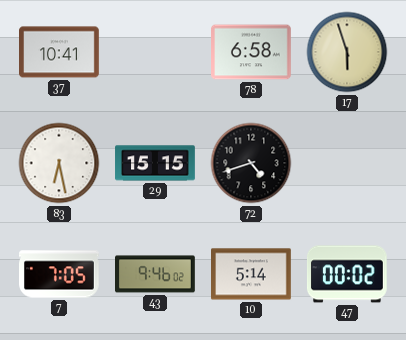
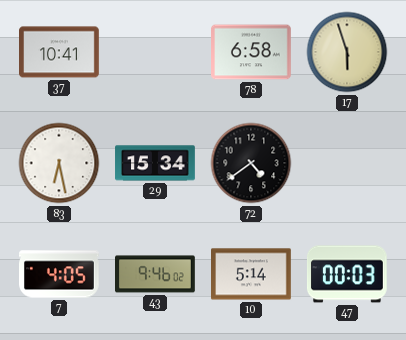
29: 15:15 -> 15:34
72: 4:42 -> 4:39
7: 7:05 -> 4:05
47: 00:02 -> 00:03
